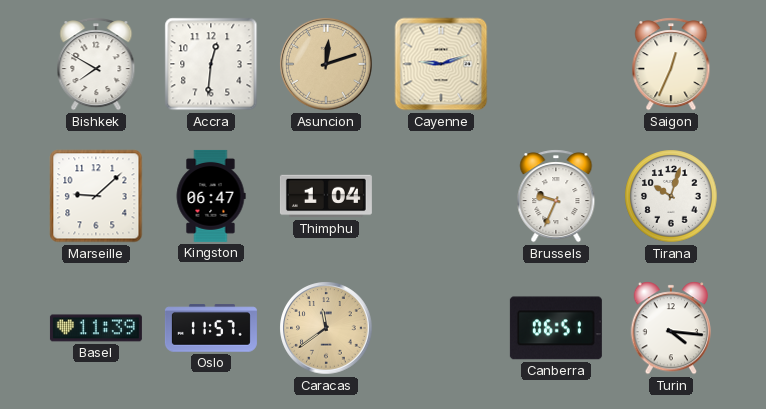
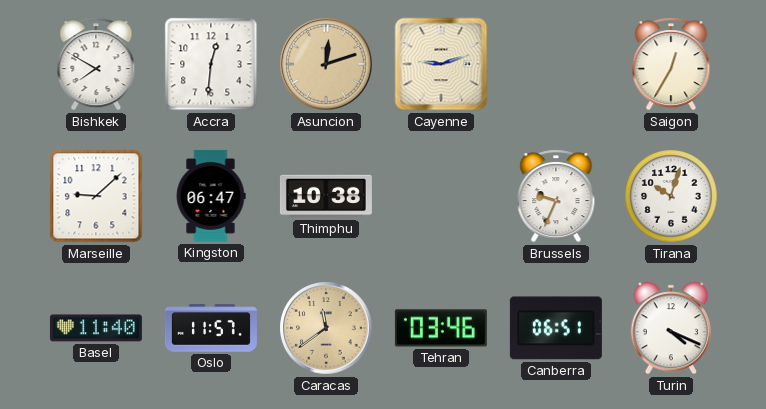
Saigon: 12:34 -> 12:35
Thimphu: 1:04 -> 10:38
Basel: 11:39 -> 11:40
Tehran: none -> 03:46
Turin: 4:16 -> 4:19
